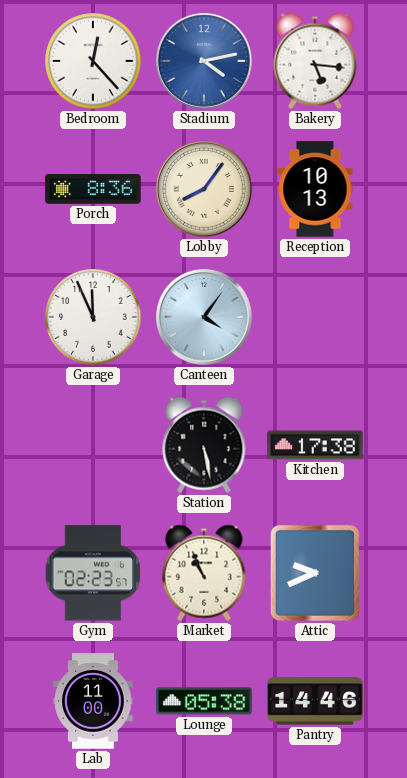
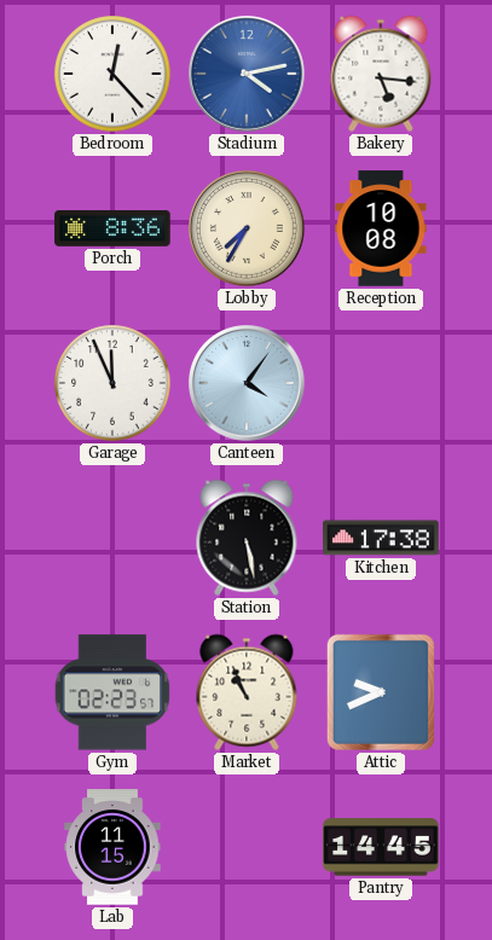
Lobby: 8:06 -> 7:35
Reception: 10:13 -> 10:08
Lab: 11:00 -> 11:15
Lounge: 05:38 -> none
Pantry: 14:46 -> 14:45
